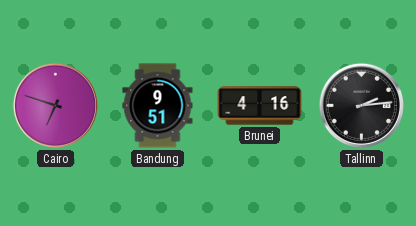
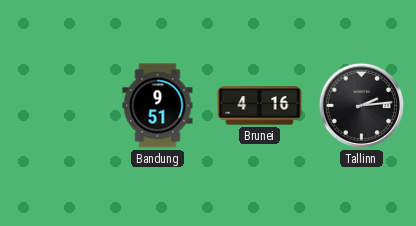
Cairo: 6:48 -> none
